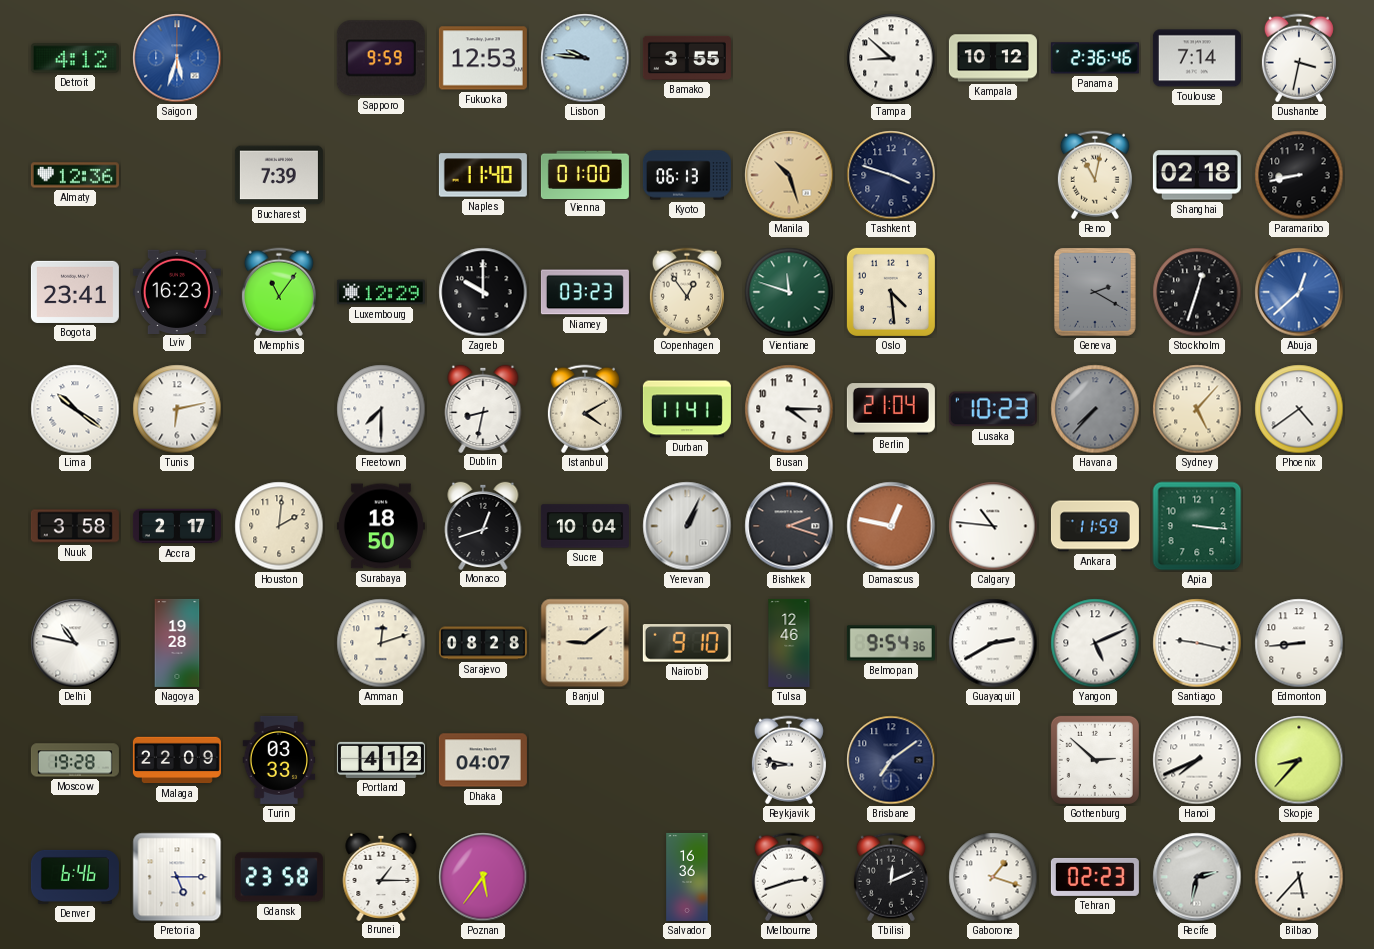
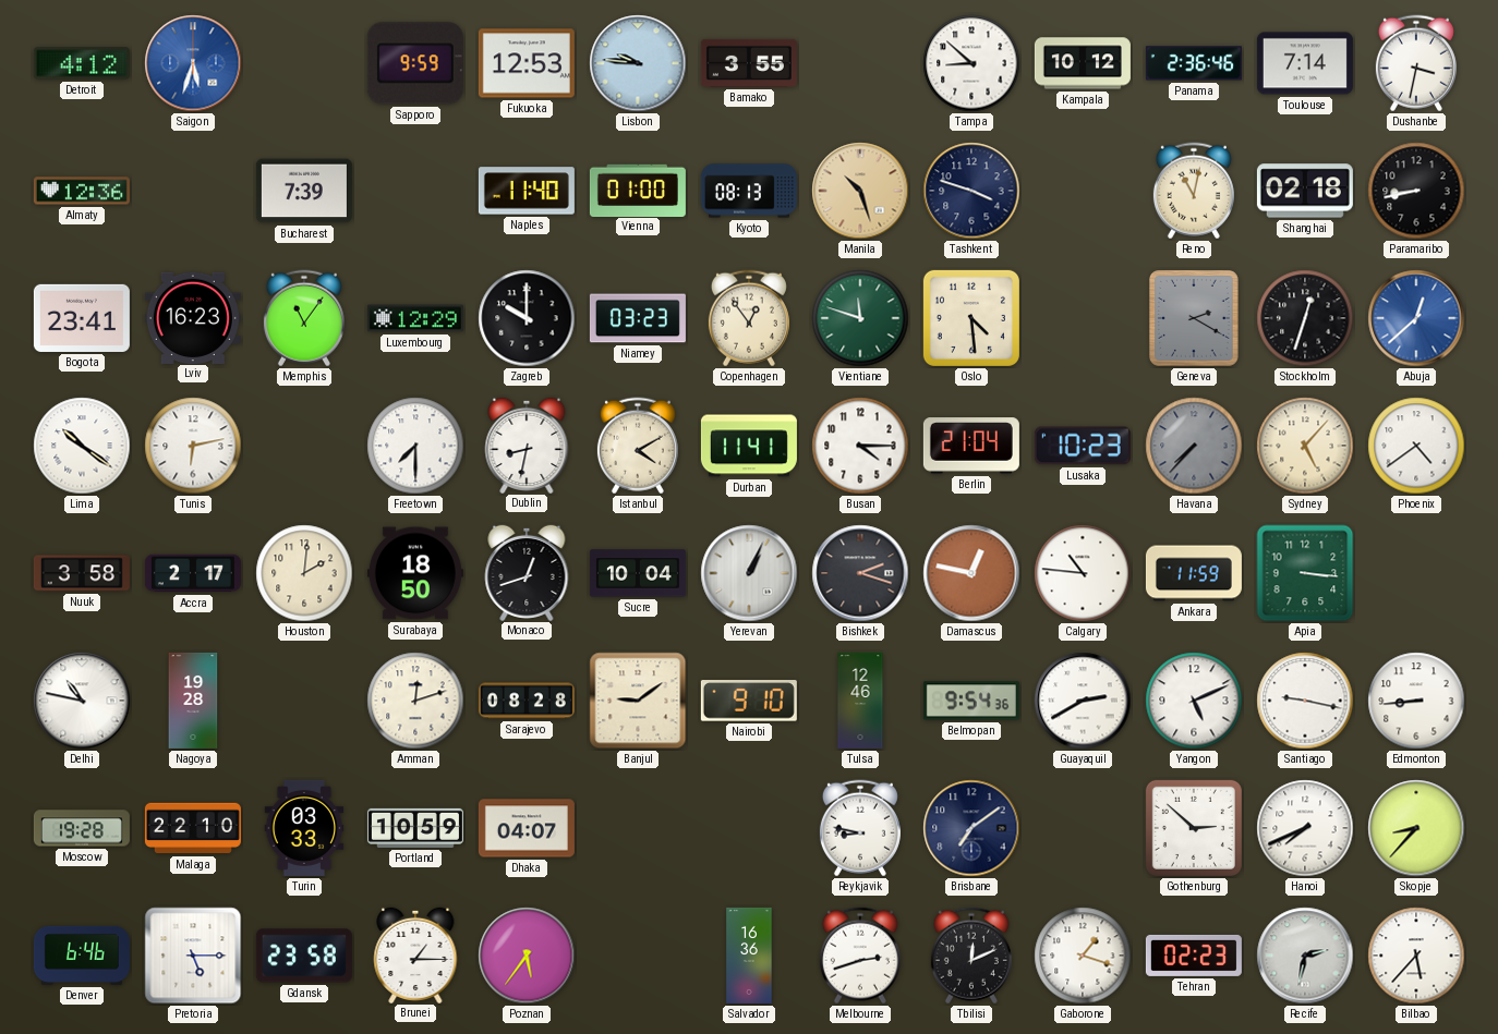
Kyoto: 06:13 -> 08:13
Malaga: 22:09 -> 22:10
Portland: 4:12 -> 10:59
